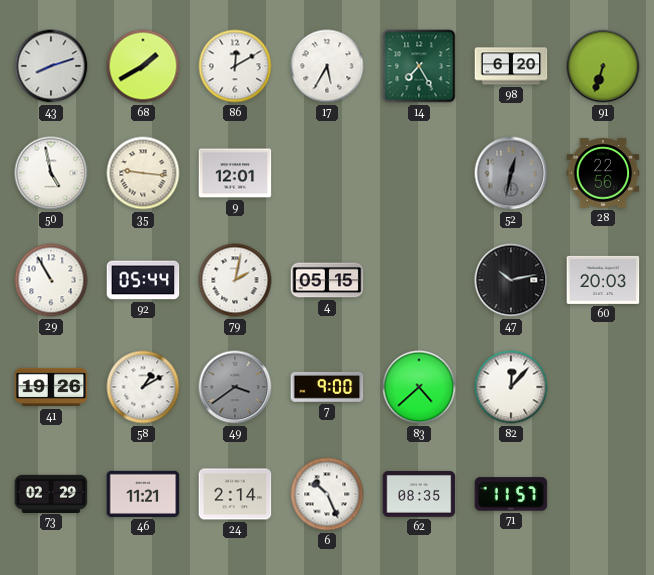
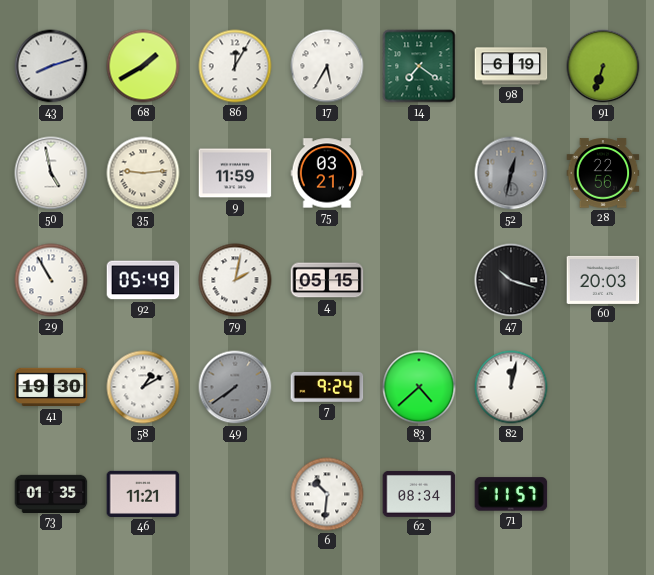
86: 12:10 -> 12:05
14: 7:25 -> 7:21
98: 6:20 -> 6:19
35: 9:16 -> 9:14
9: 12:01 -> 11:59
75: none -> 03:21
92: 05:44 -> 05:49
47: 10:13 -> 10:18
41: 19:26 -> 19:30
49: 3:39 -> 7:39
7: 9:00 -> 9:24
82: 12:07 -> 12:02
73: 02:29 -> 01:35
24: 2:14 -> none
6: 10:26 -> 10:31
62: 08:35 -> 08:34
